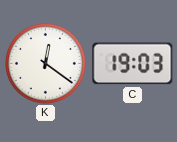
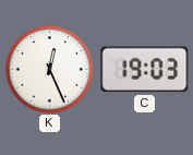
K: 12:21 -> 12:26
